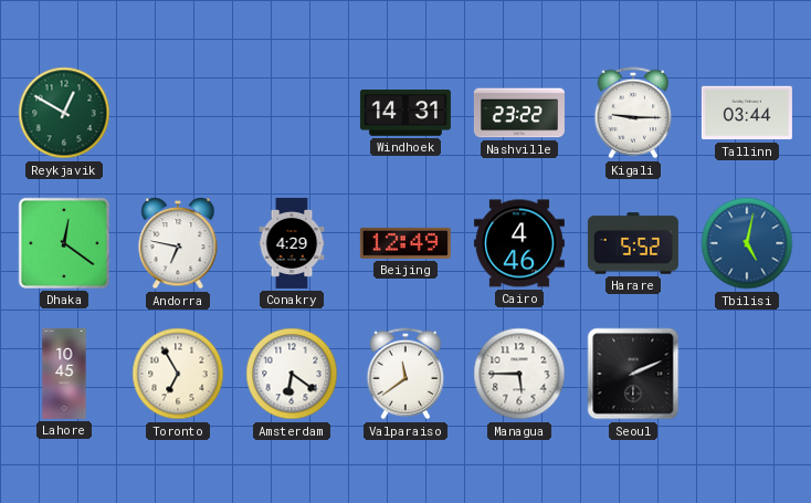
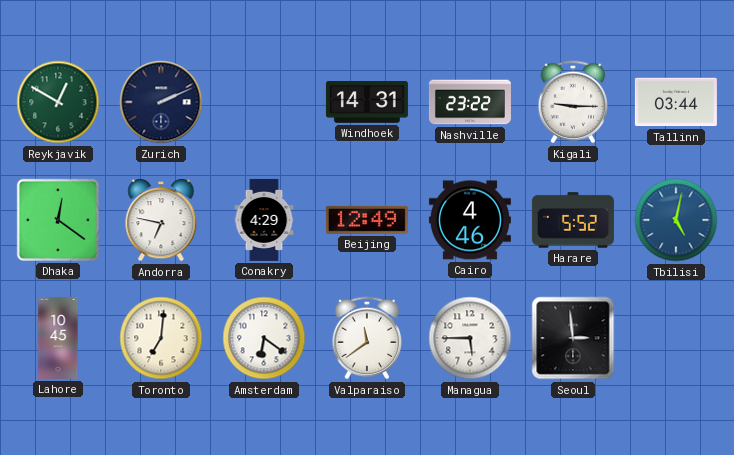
Zurich: none -> 2:11
Toronto: 6:55 -> 7:01
Seoul: 2:11 -> 2:59
